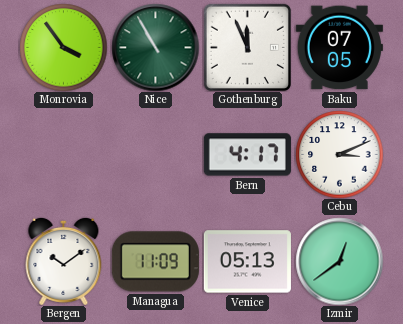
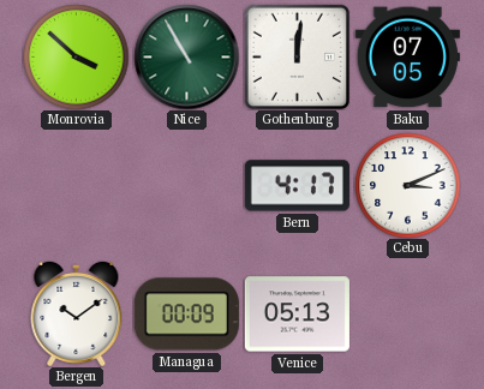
Monrovia: 3:54 -> 3:52
Gothenburg: 11:56 -> 12:01
Managua: 11:09 -> 00:09
Izmir: 12:39 -> none
